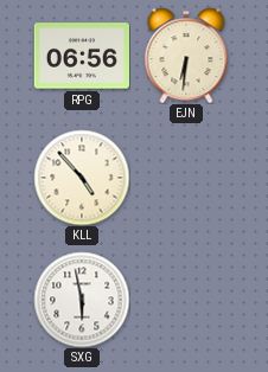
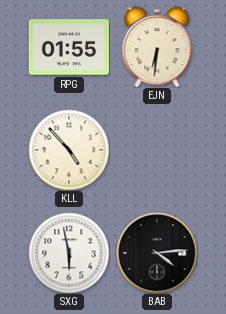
RPG: 06:56 -> 01:55
BAB: none -> 4:14
